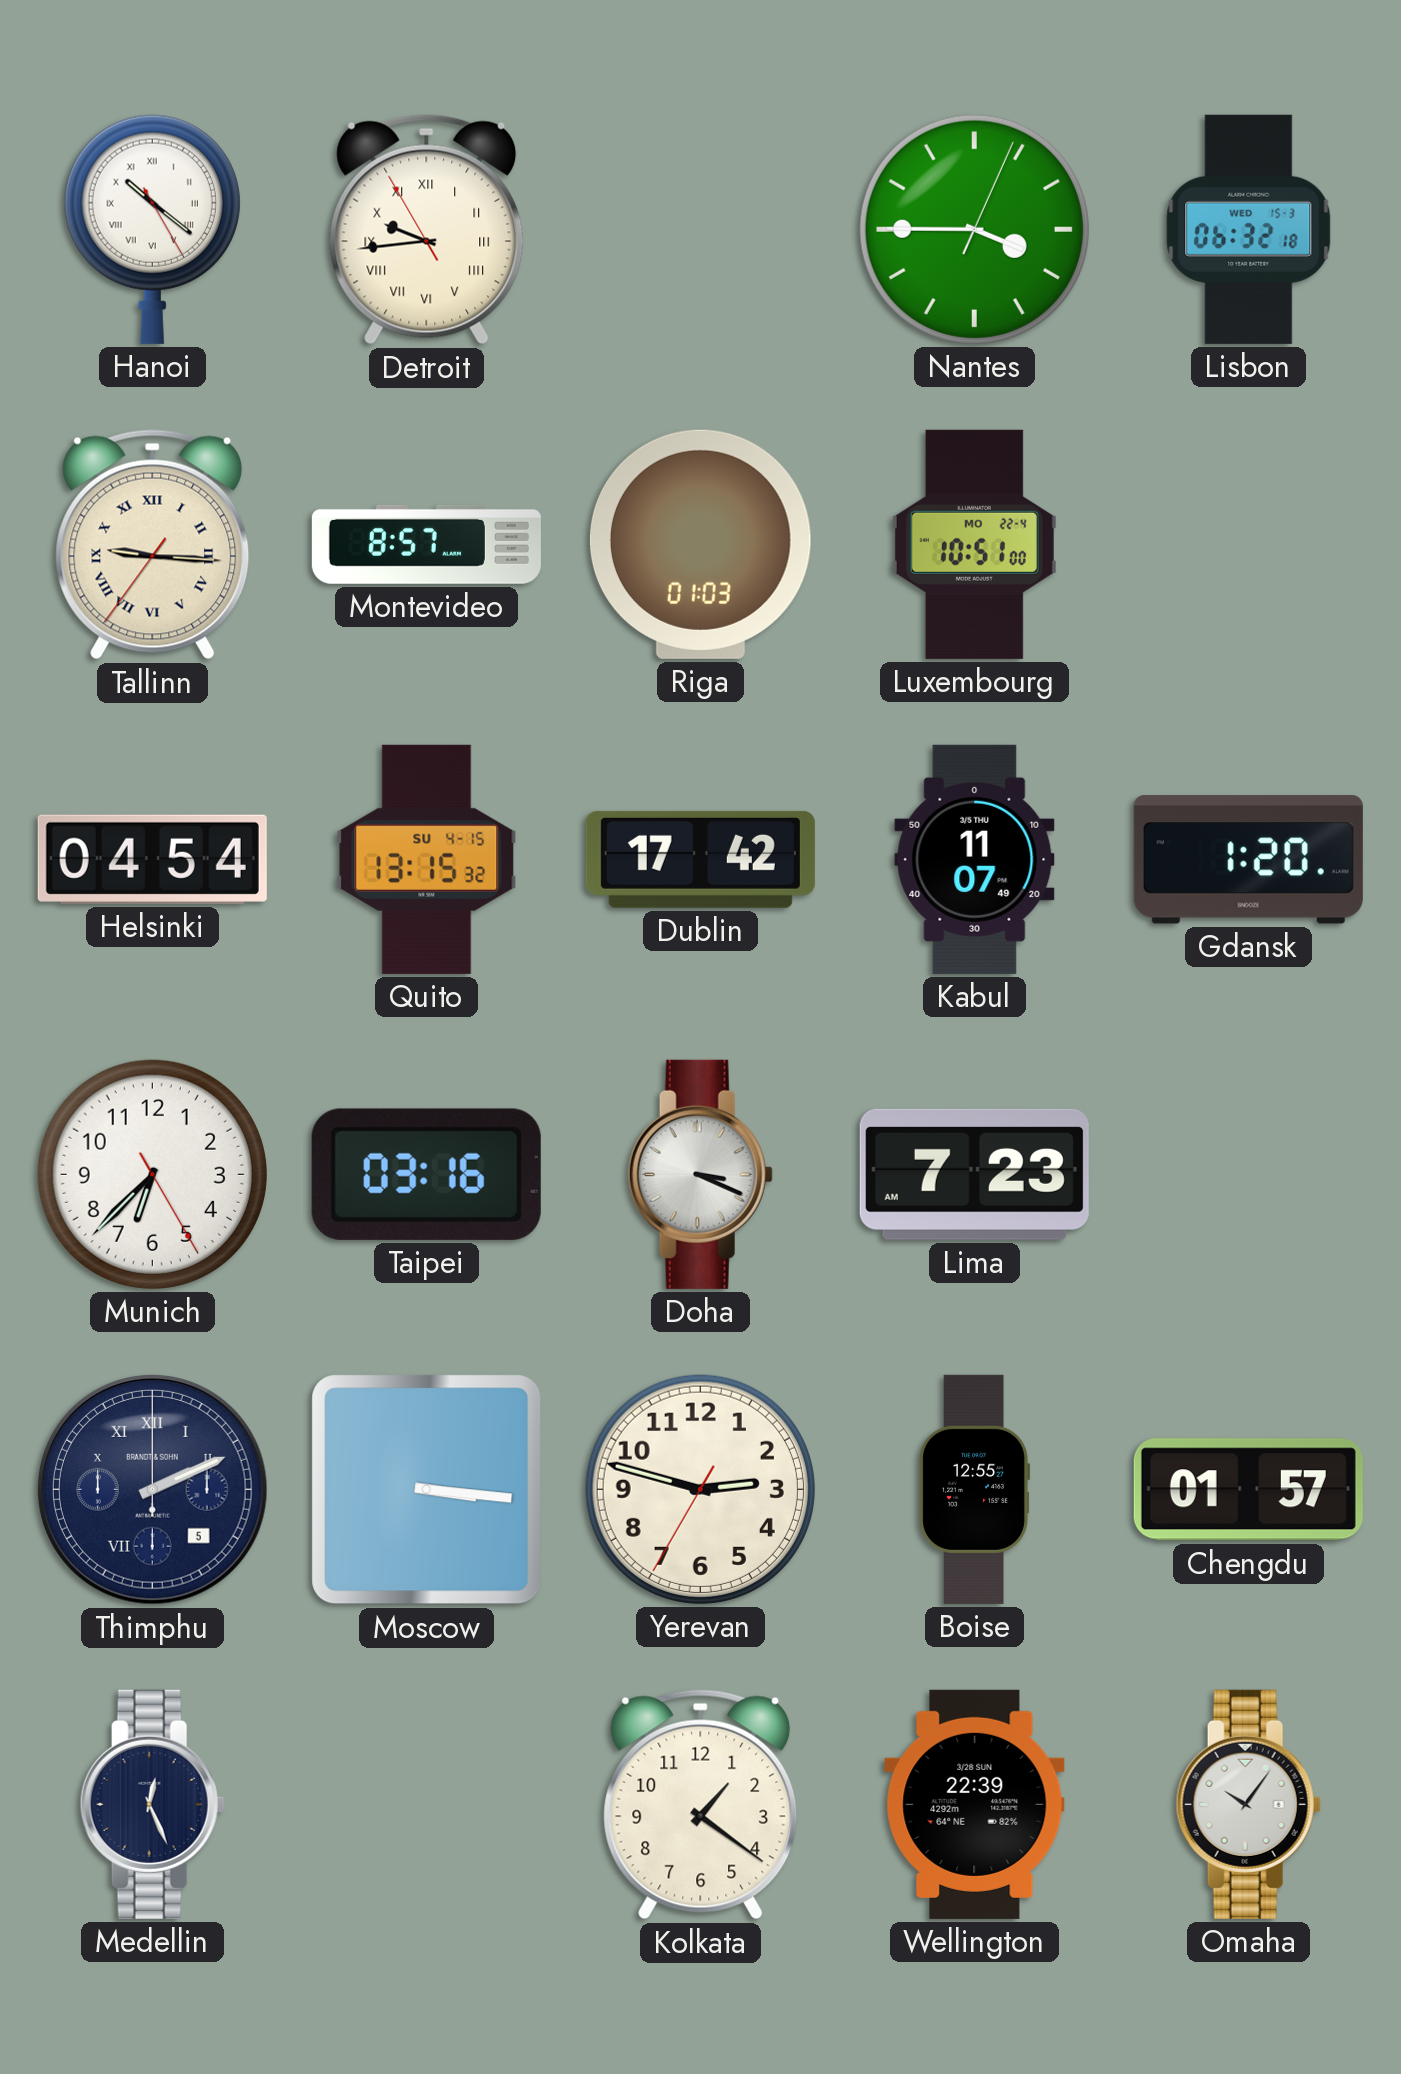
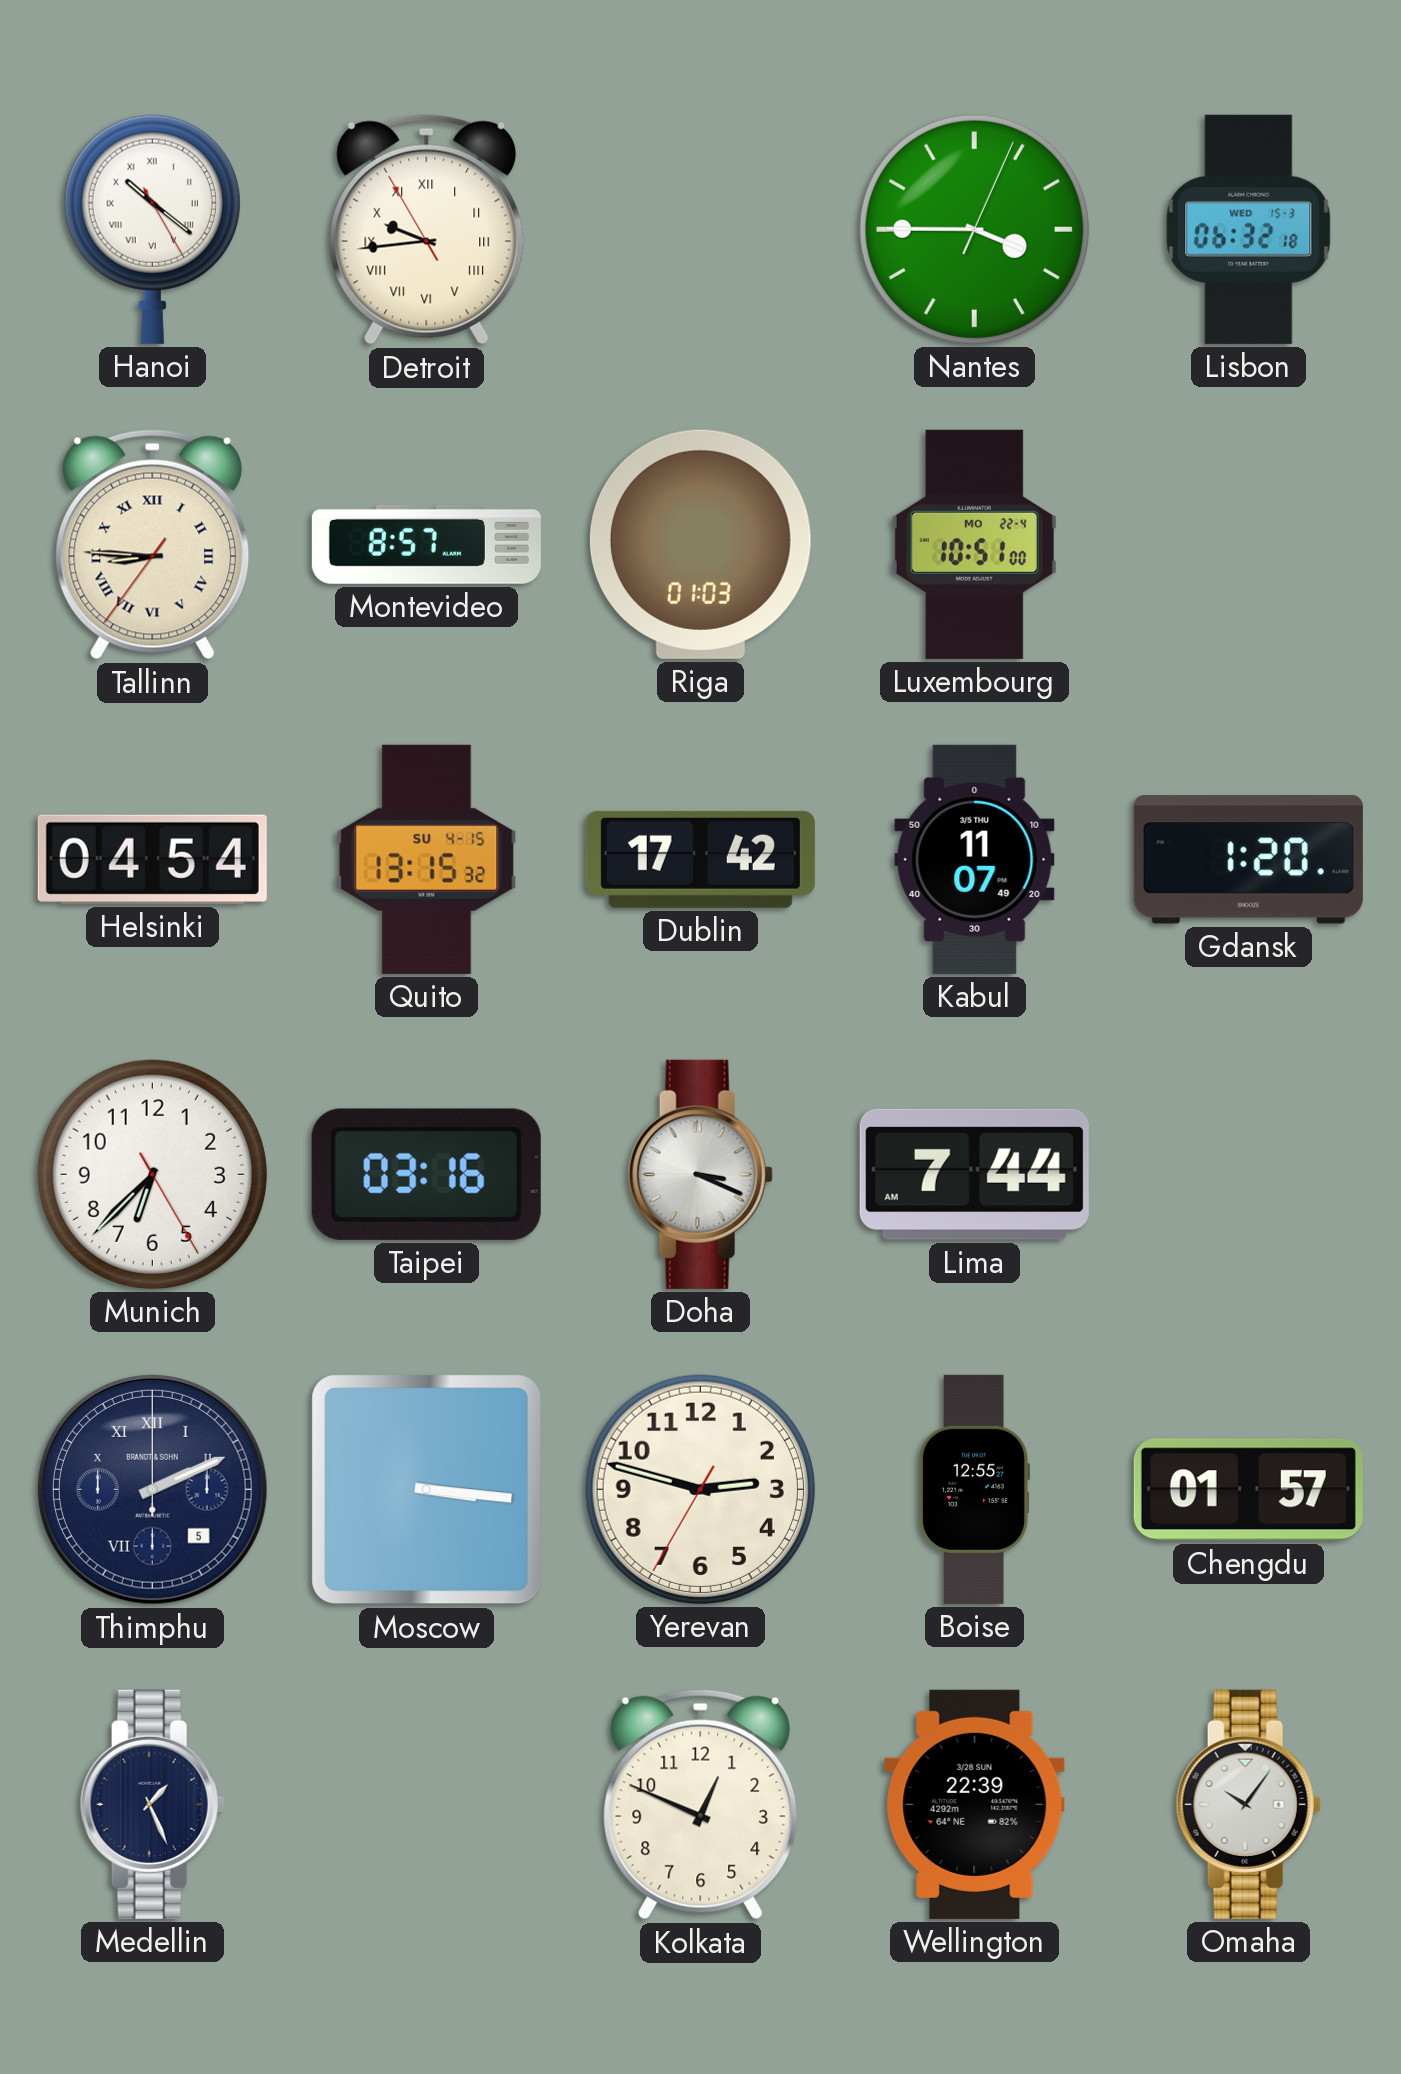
Tallinn: 9:15 -> 8:45
Lima: 7:23 -> 7:44
Medellin: 12:26 -> 1:26
Kolkata: 1:21 -> 12:49
